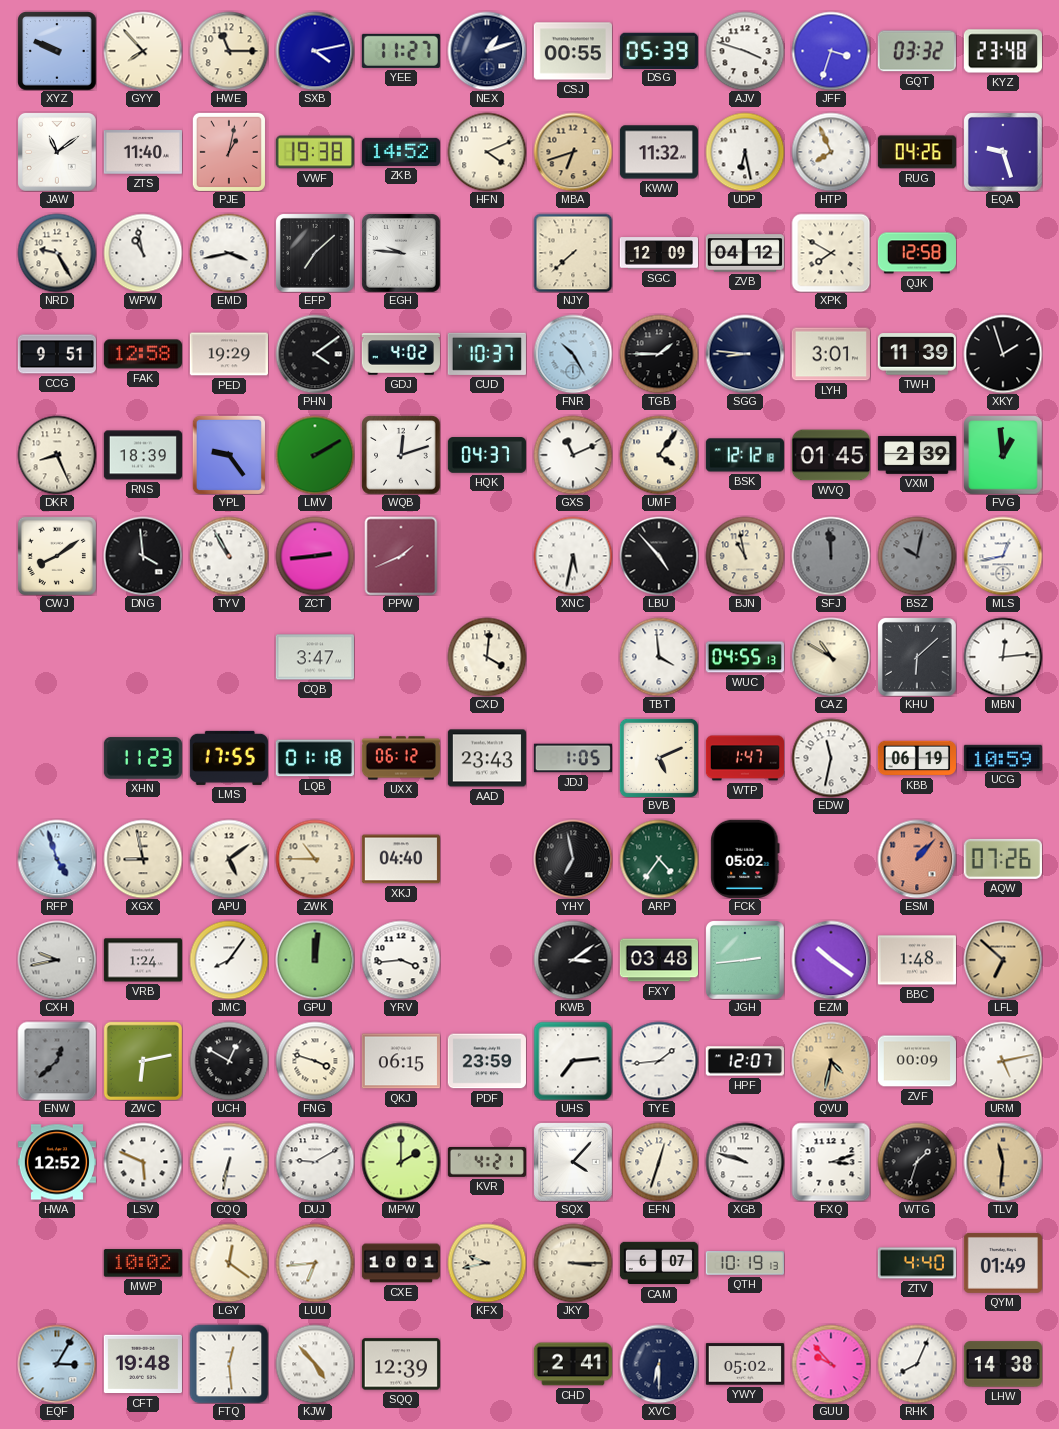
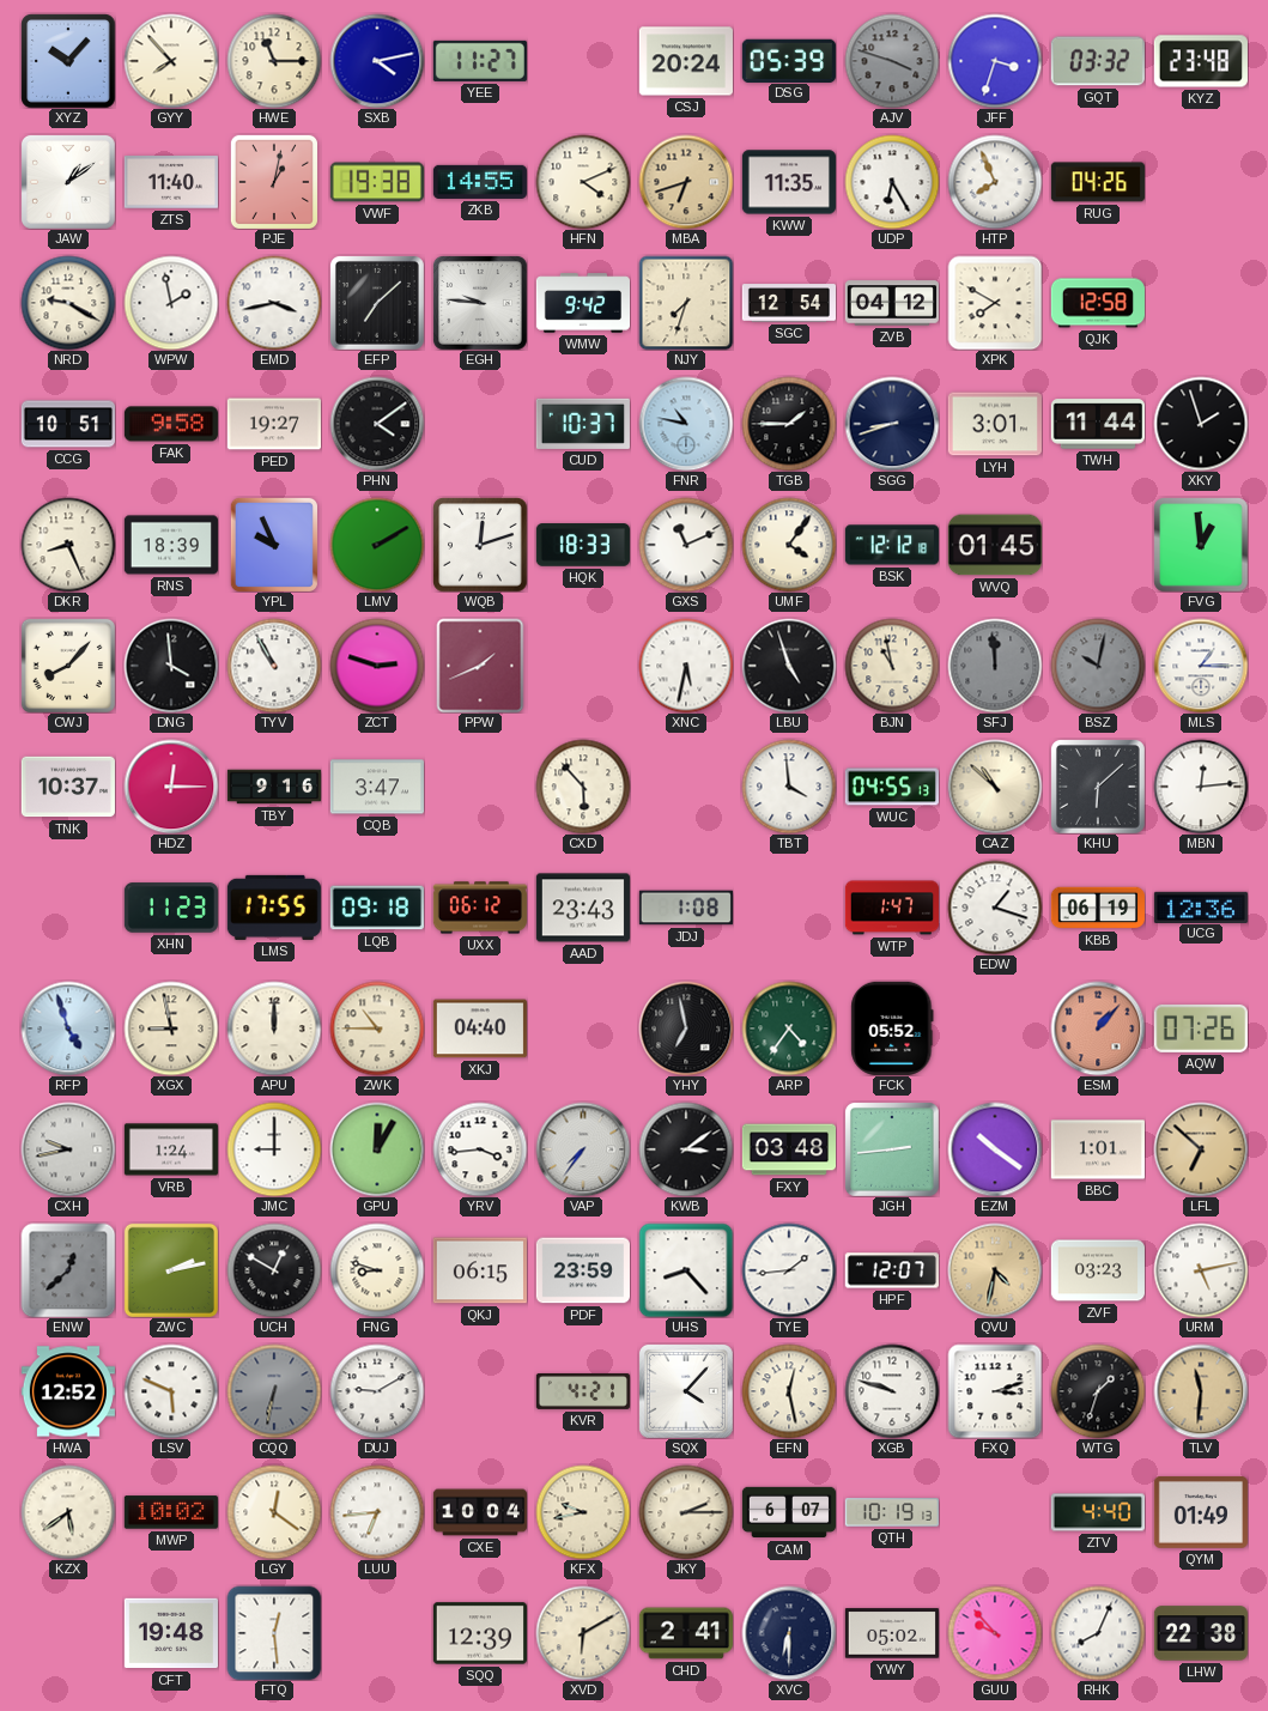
XYZ: 9:49 -> 10:07
NEX: 1:12 -> none
CSJ: 00:55 -> 20:24
AJV dial: white -> grey
JAW: 11:09 -> 1:09
ZKB: 14:52 -> 14:55
KWW: 11:32 -> 11:35
UDP: 6:28 -> 6:25
EQA: 9:27 -> none
NRD: 9:25 -> 9:20
WPW: 10:58 -> 1:58
WMW: none -> 9:42
NJY: 7:38 -> 7:33
SGC: 12:09 -> 12:54
CCG: 9:51 -> 10:51
FAK: 12:58 -> 9:58
PED: 19:29 -> 19:27
GDJ: 4:02 -> none
FNR: 10:25 -> 10:47
SGG: 8:46 -> 8:42
TWH: 11:39 -> 11:44
YPL: 9:24 -> 9:56
HQK: 04:37 -> 18:33
VXM: 2:39 -> none
CWJ: 8:09 -> 8:07
ZCT: 2:44 -> 2:48
LBU: 4:53 -> 4:57
MLS: 12:43 -> 1:15
TNK: none -> 10:37
HDZ: none -> 12:15
TBY: none -> 9:16
CXD: 4:01 -> 5:53
CAZ: 10:50 -> 10:52
LQB: 01:18 -> 09:18
JDJ: 1:05 -> 1:08
BVB: 5:11 -> none
EDW: 11:32 -> 1:18
UCG: 10:59 -> 12:36
APU: 5:09 -> 12:00
FCK: 05:02 -> 05:52
JMC: 8:06 -> 9:00
GPU: 12:01 -> 12:05
VAP: none -> 7:36
BBC: 1:48 -> 1:01
ZWC: 6:13 -> 2:13
FNG: 3:48 -> 8:48
UHS: 7:14 -> 8:23
ZVF: 00:09 -> 03:23
CQQ dial: white -> grey
MPW: 2:00 -> none
EFN: 12:33 -> 12:28
KZX: none -> 5:39
CXE: 10:01 -> 10:04
JKY: 3:15 -> 2:15
EQF: 3:05 -> none
KJW: 4:53 -> none
XVD: none -> 6:10
LHW: 14:38 -> 22:38
